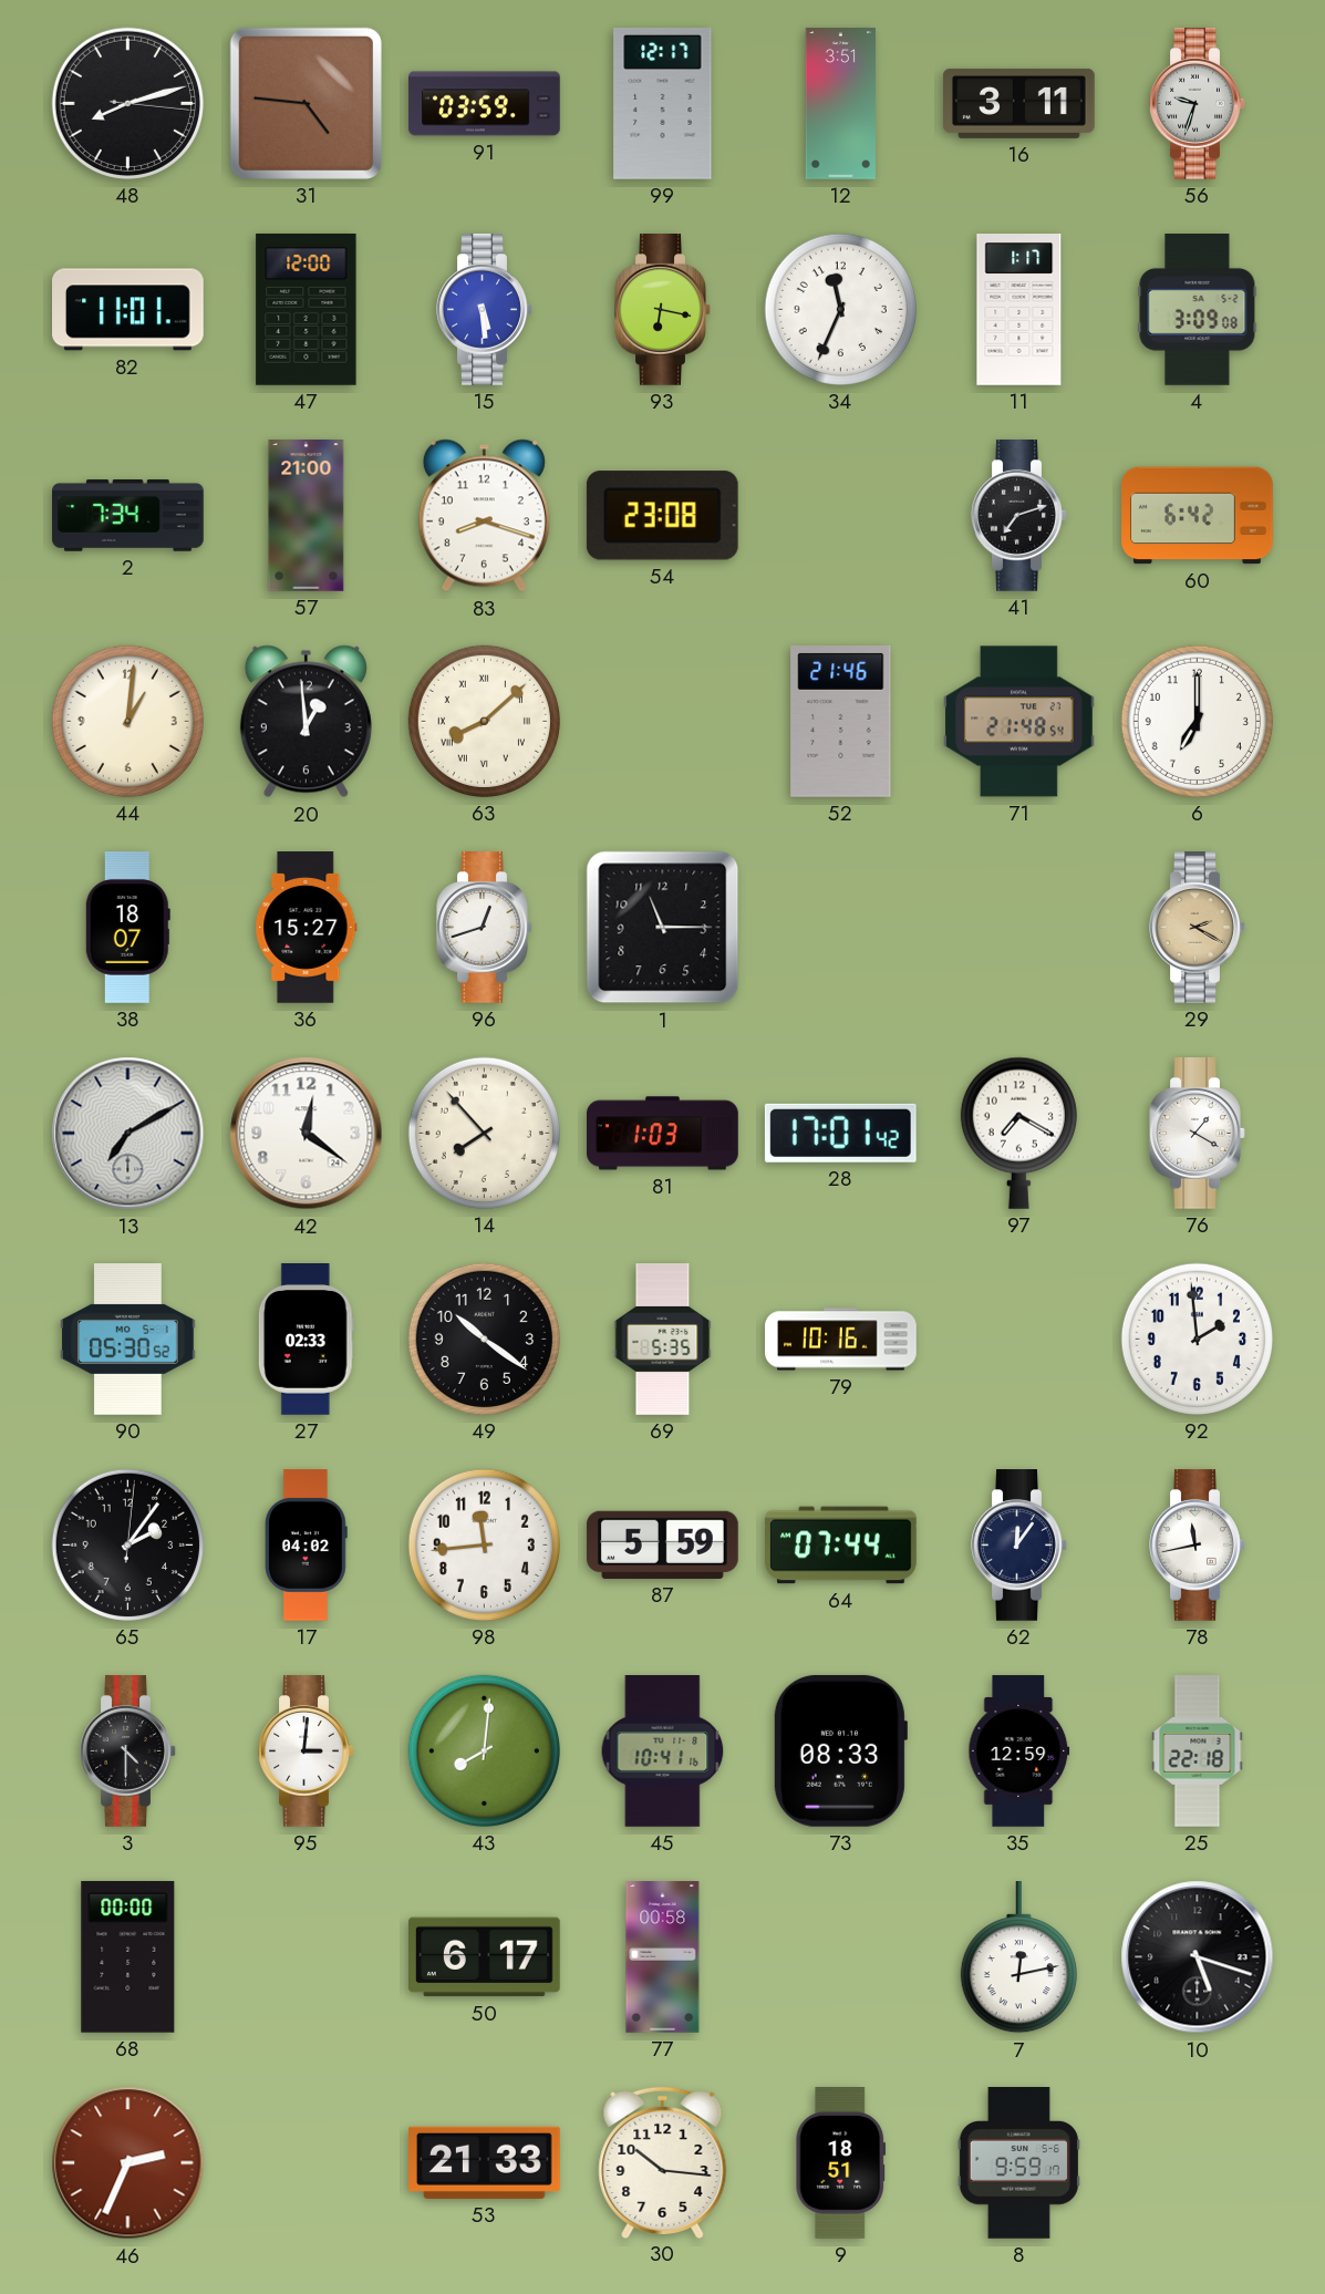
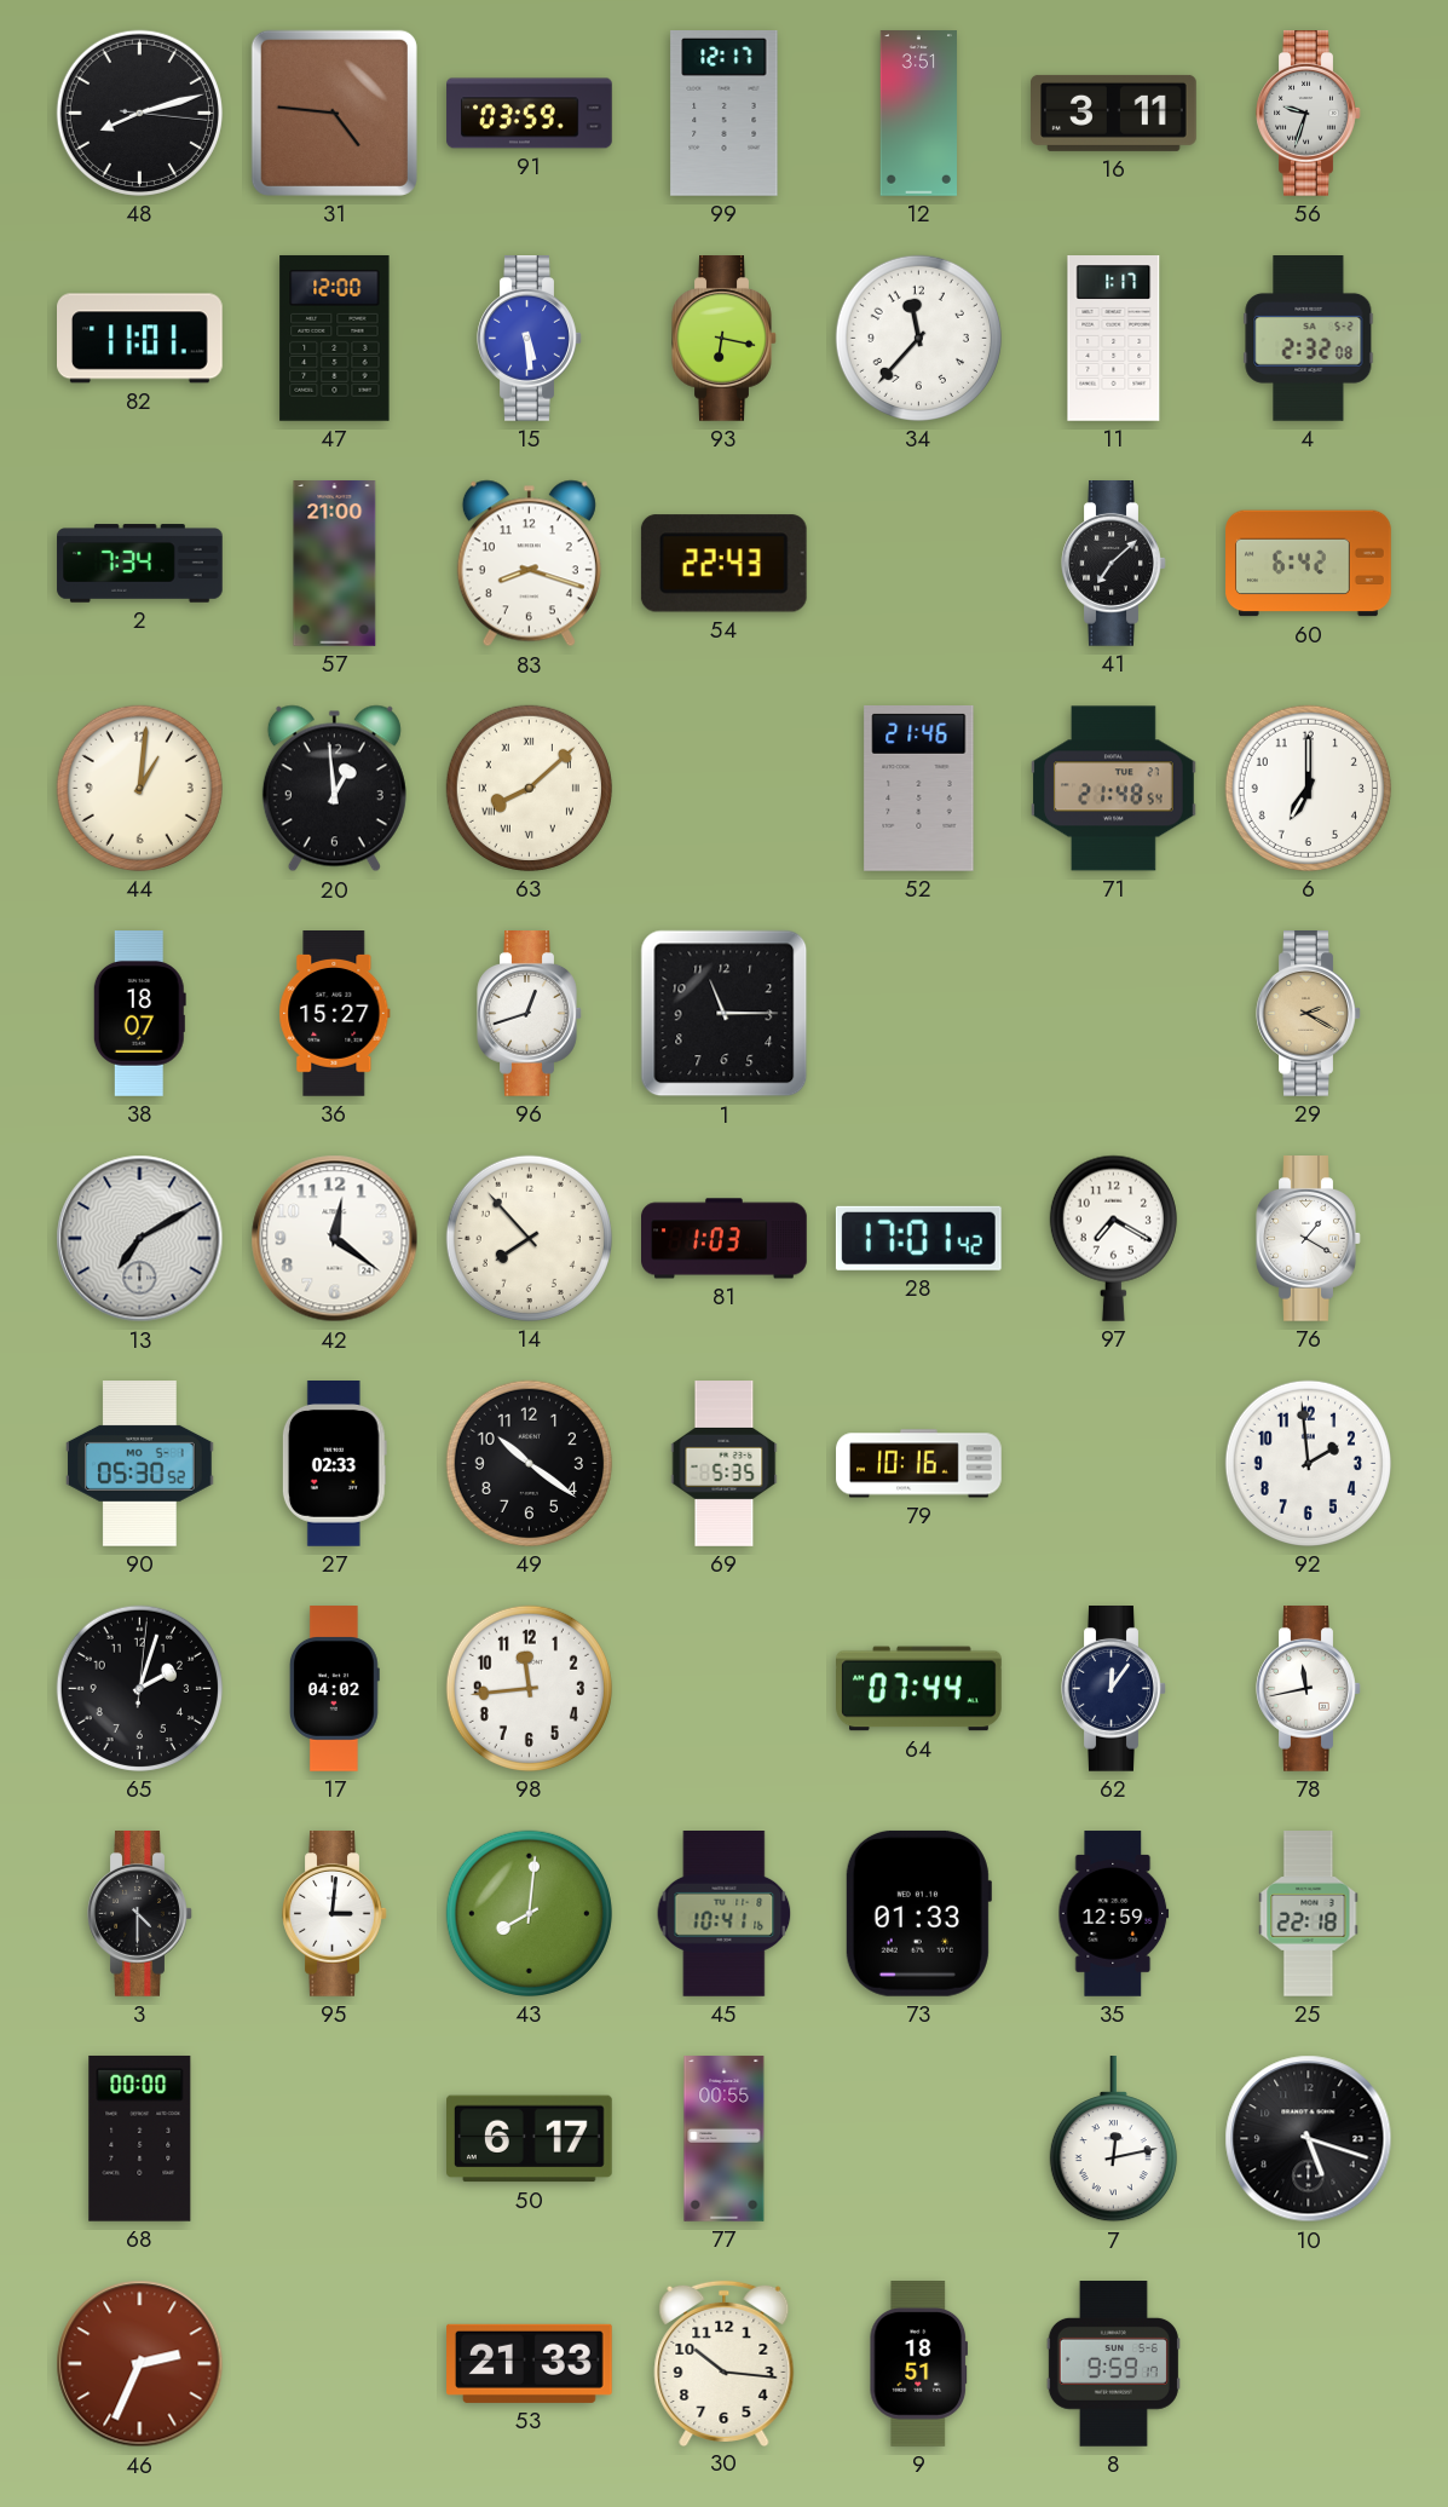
34: 11:34 -> 11:37
4: 3:09 -> 2:32
54: 23:08 -> 22:43
41: 7:12 -> 7:08
65: 2:06 -> 2:03
87: 5:59 -> none
73: 08:33 -> 01:33
77: 00:58 -> 00:55
